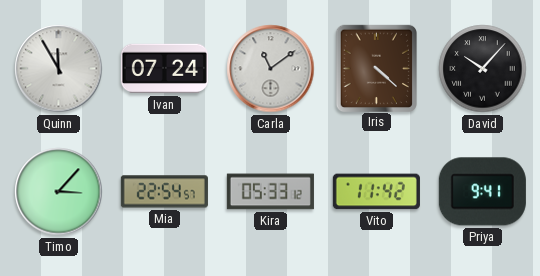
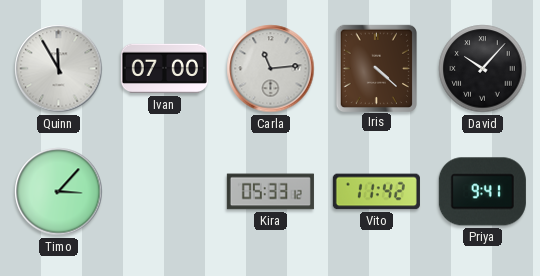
Ivan: 07:24 -> 07:00
Carla: 11:09 -> 11:14
Mia: 22:54 -> none
